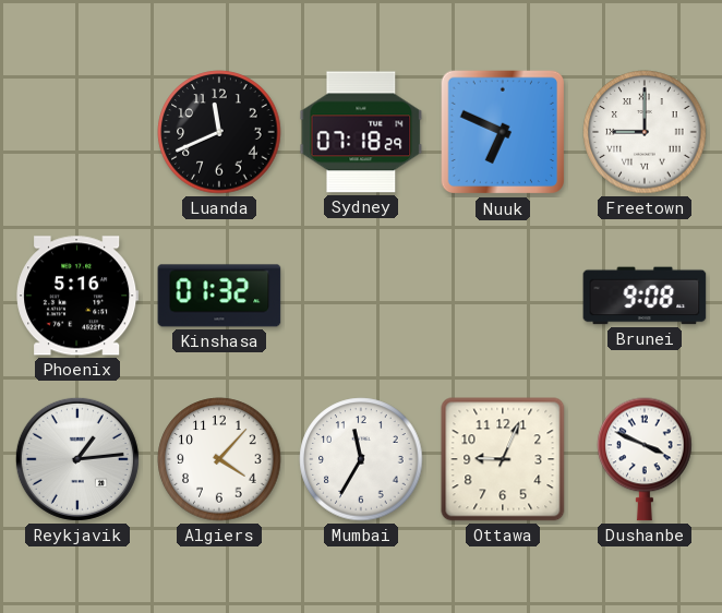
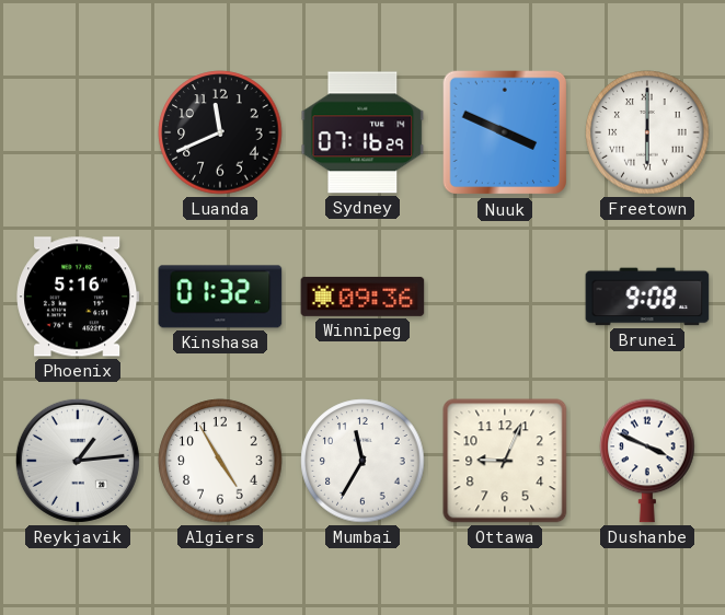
Sydney: 07:18 -> 07:16
Nuuk: 6:49 -> 3:49
Freetown: 9:00 -> 6:00
Winnipeg: none -> 09:36
Algiers: 4:07 -> 4:55
